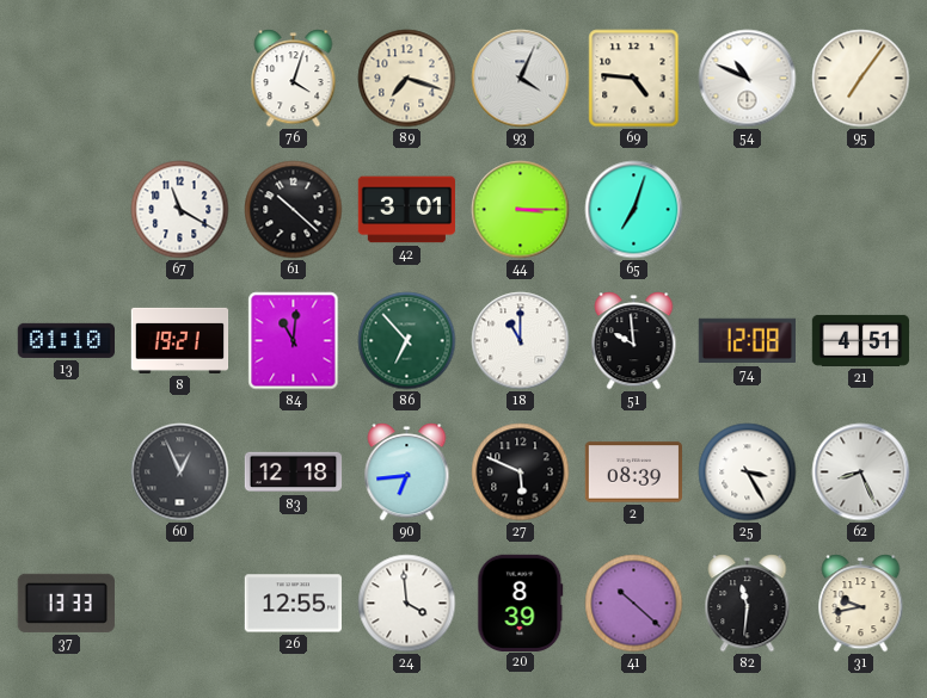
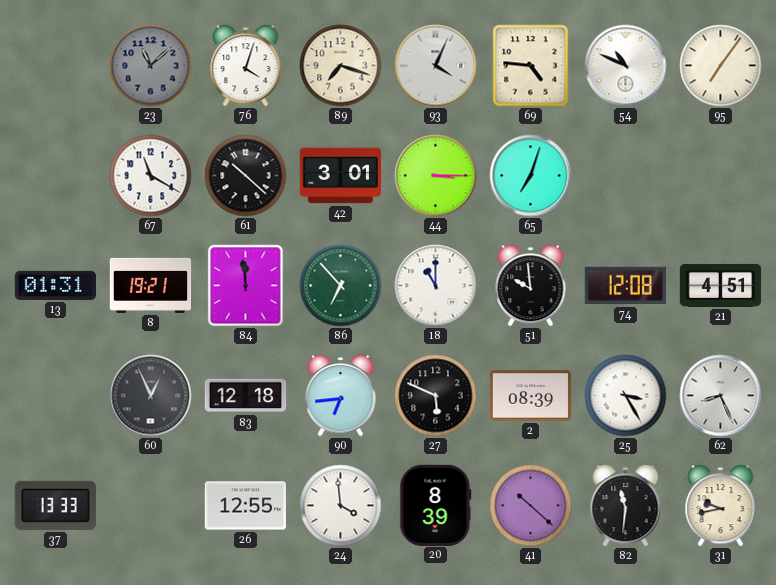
23: none -> 11:08
13: 01:10 -> 01:31
84: 11:01 -> 11:59
